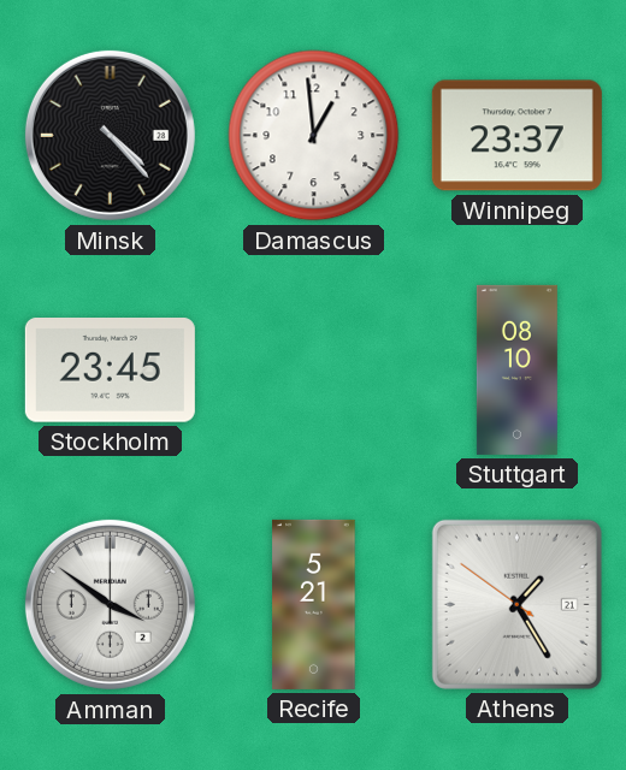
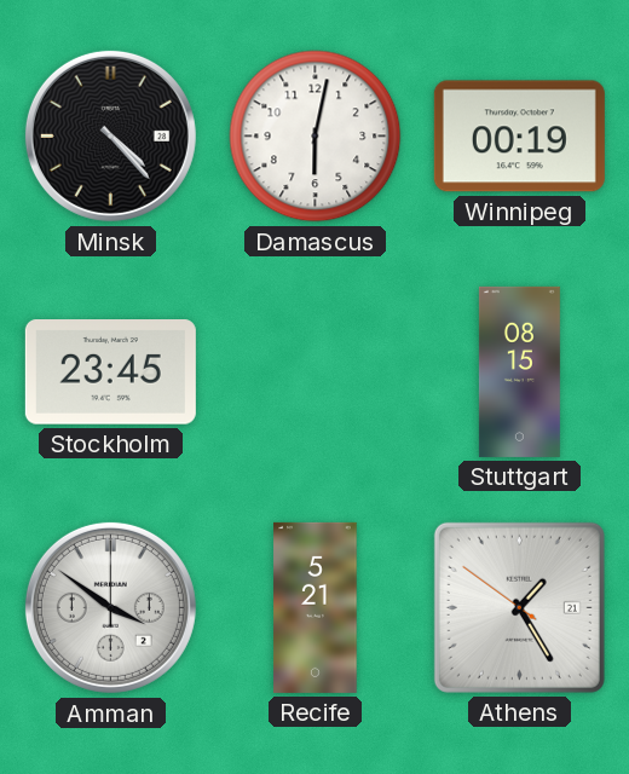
Damascus: 12:59 -> 6:02
Winnipeg: 23:37 -> 00:19
Stuttgart: 08:10 -> 08:15
